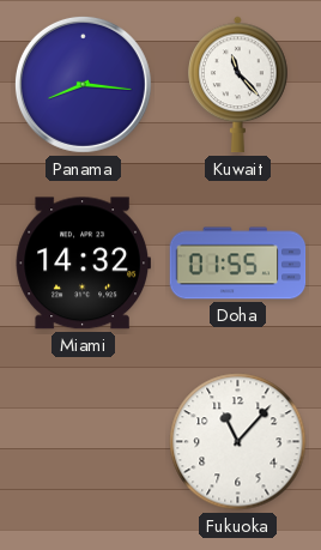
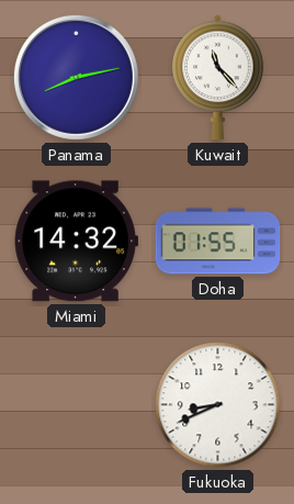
Panama: 8:16 -> 8:13
Fukuoka: 11:07 -> 8:41
